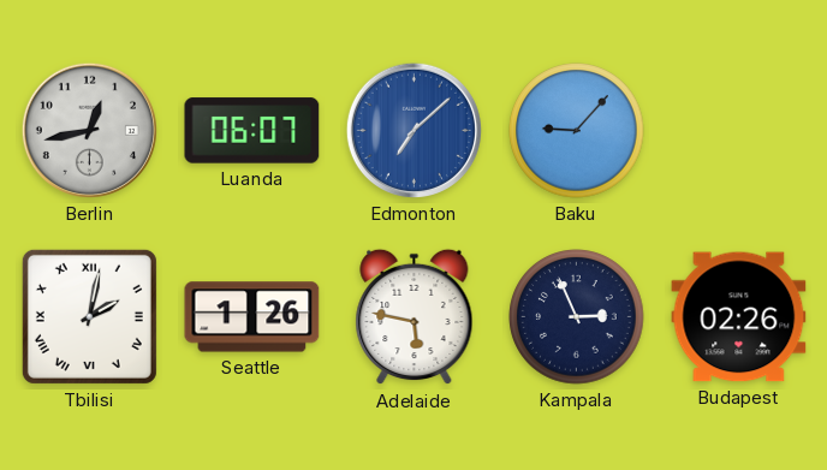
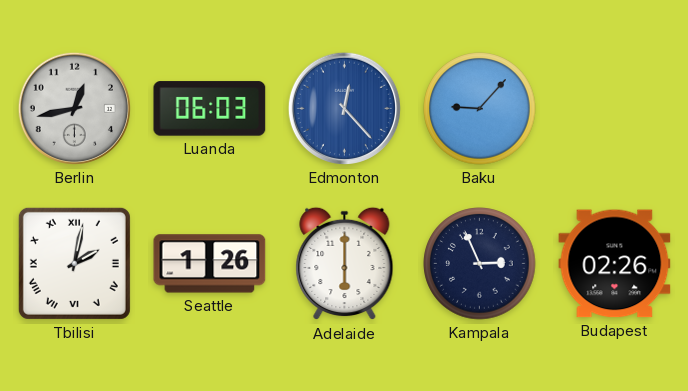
Luanda: 06:07 -> 06:03
Edmonton: 7:08 -> 12:23
Adelaide: 5:47 -> 6:00
